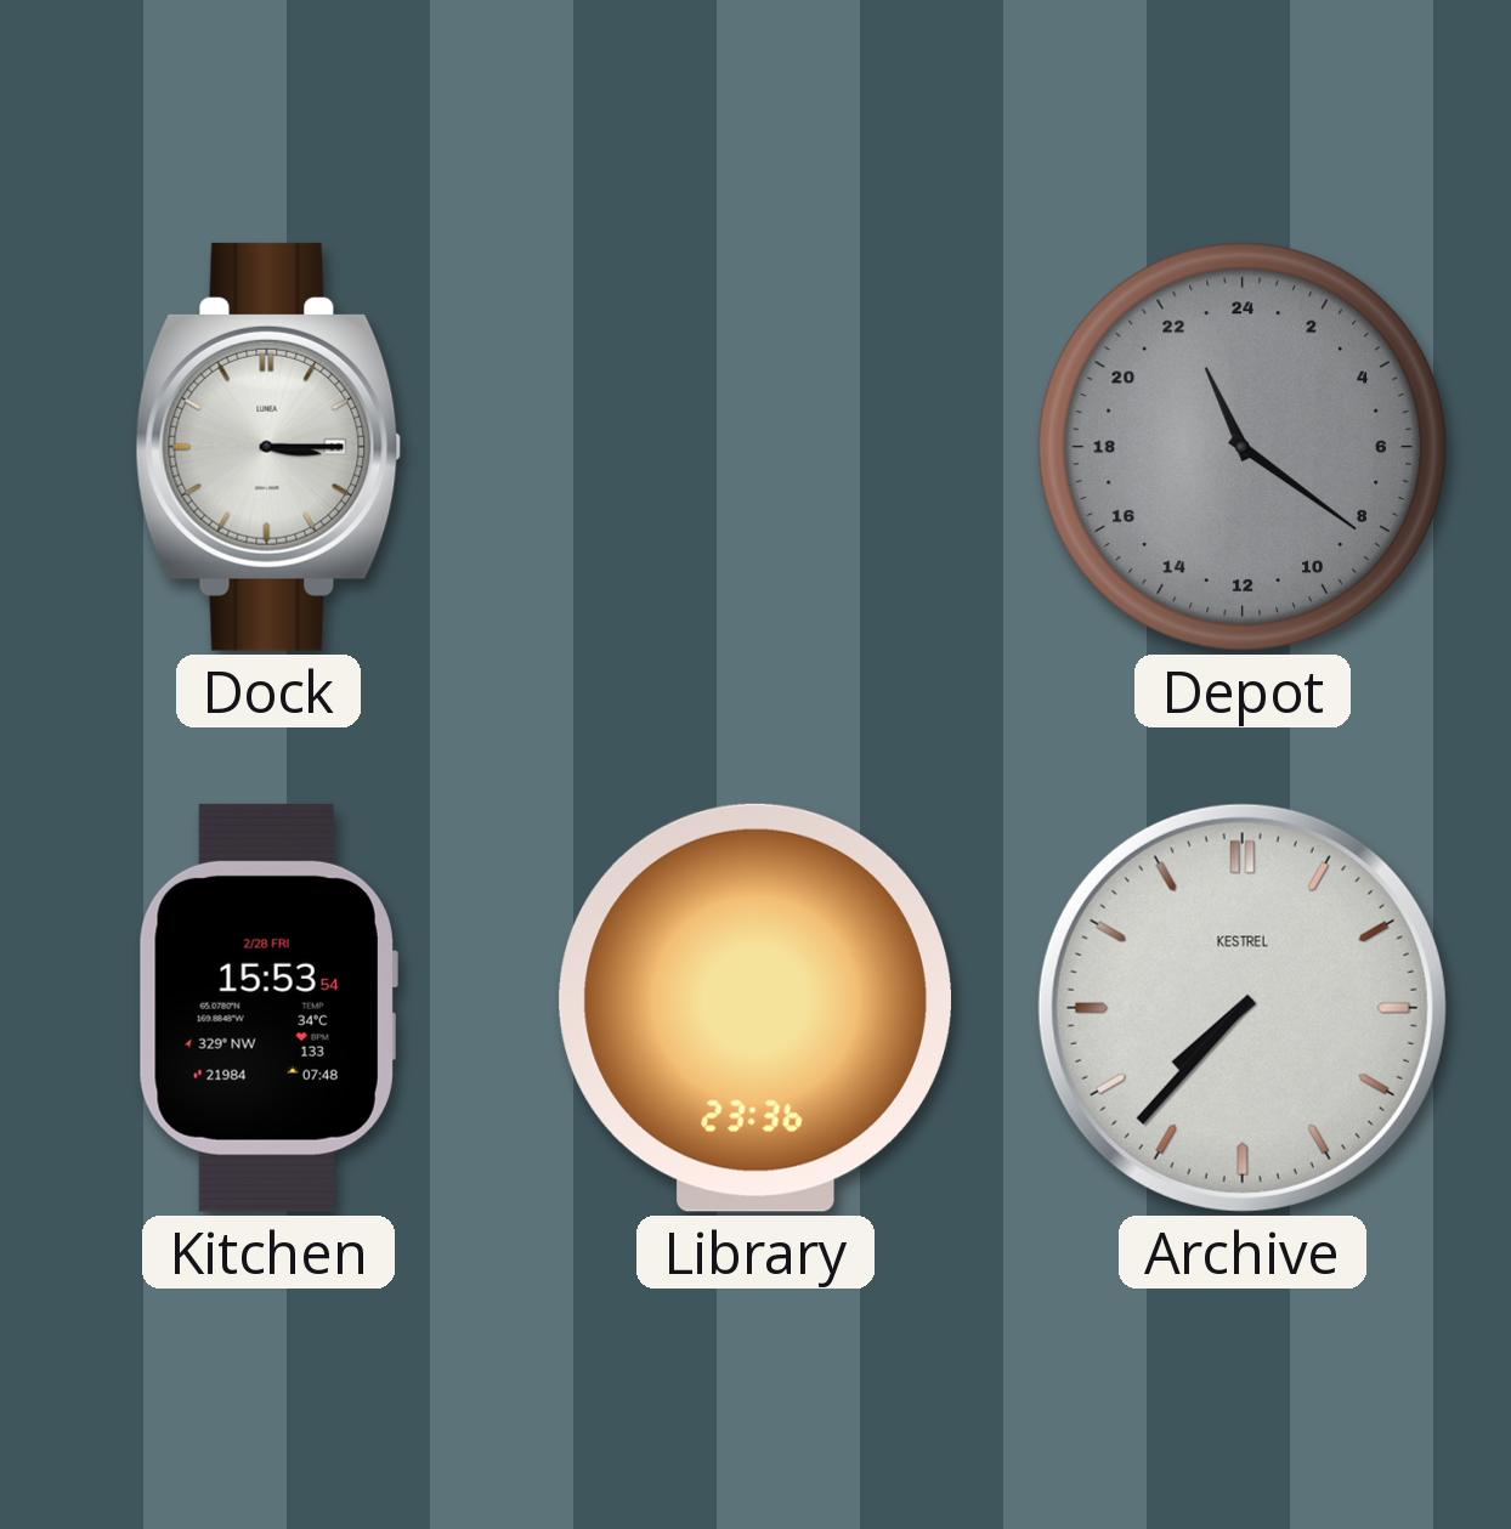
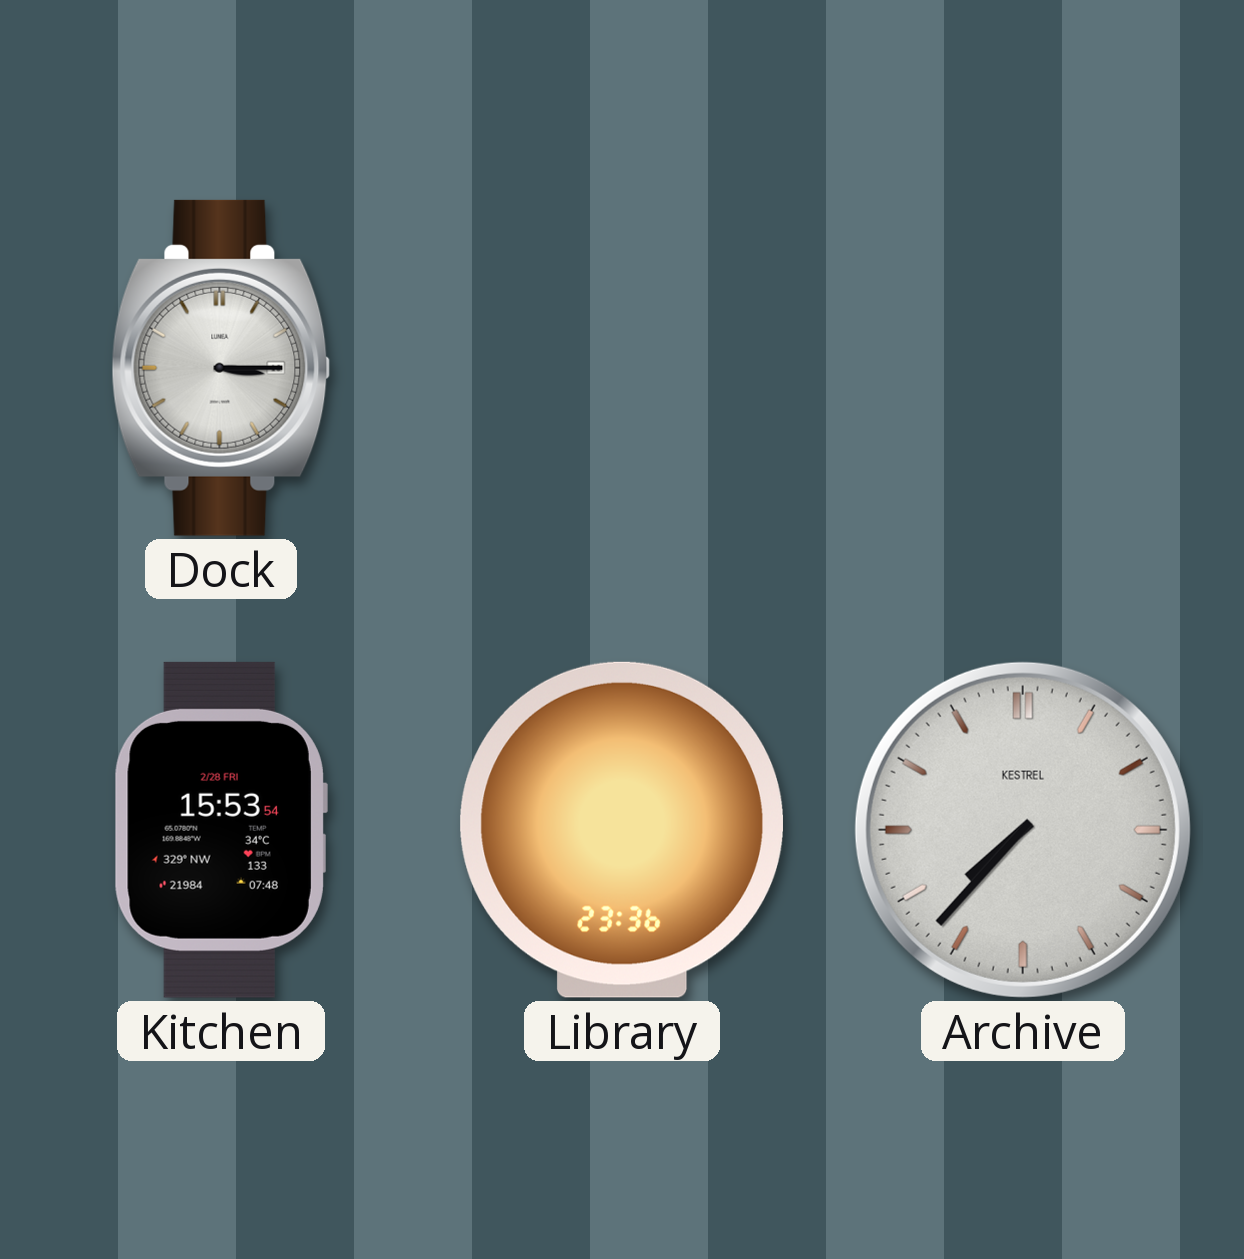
Depot: 22:21 -> none
